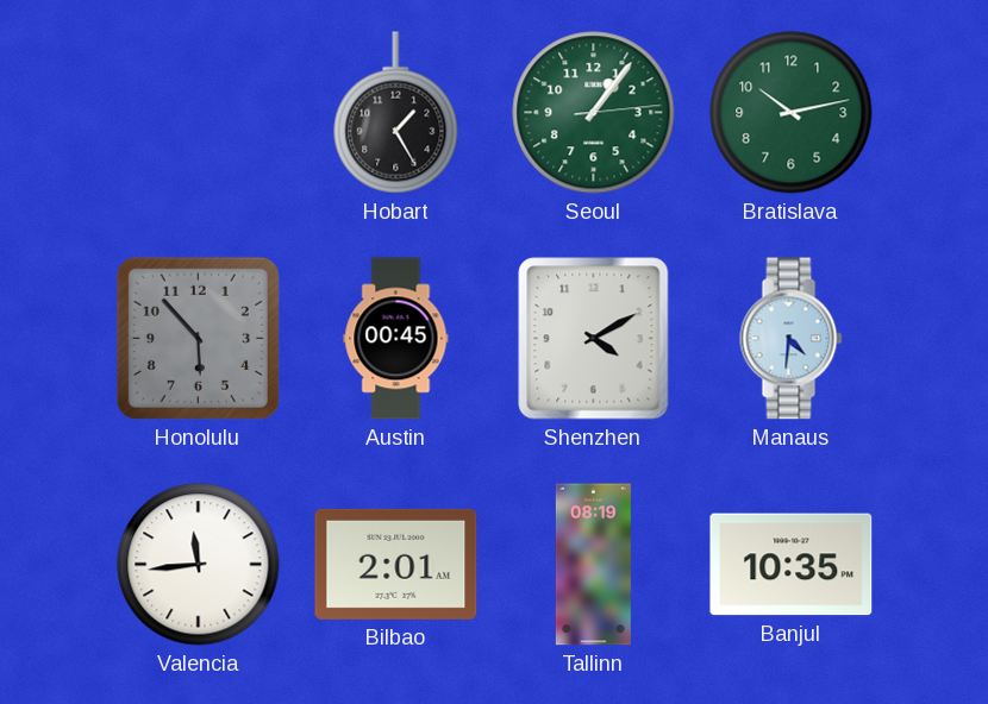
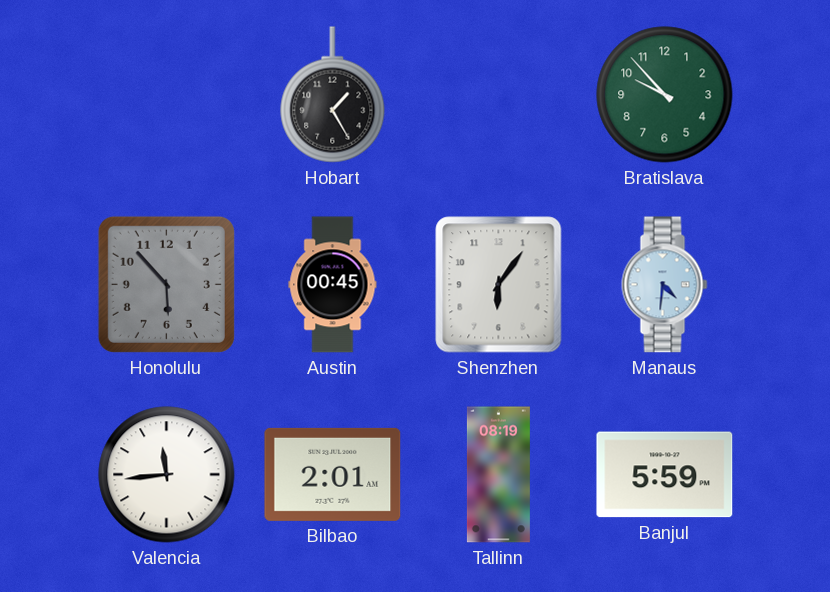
Seoul: 1:06 -> none
Bratislava: 10:13 -> 9:53
Shenzhen: 4:10 -> 6:06
Banjul: 10:35 -> 5:59
